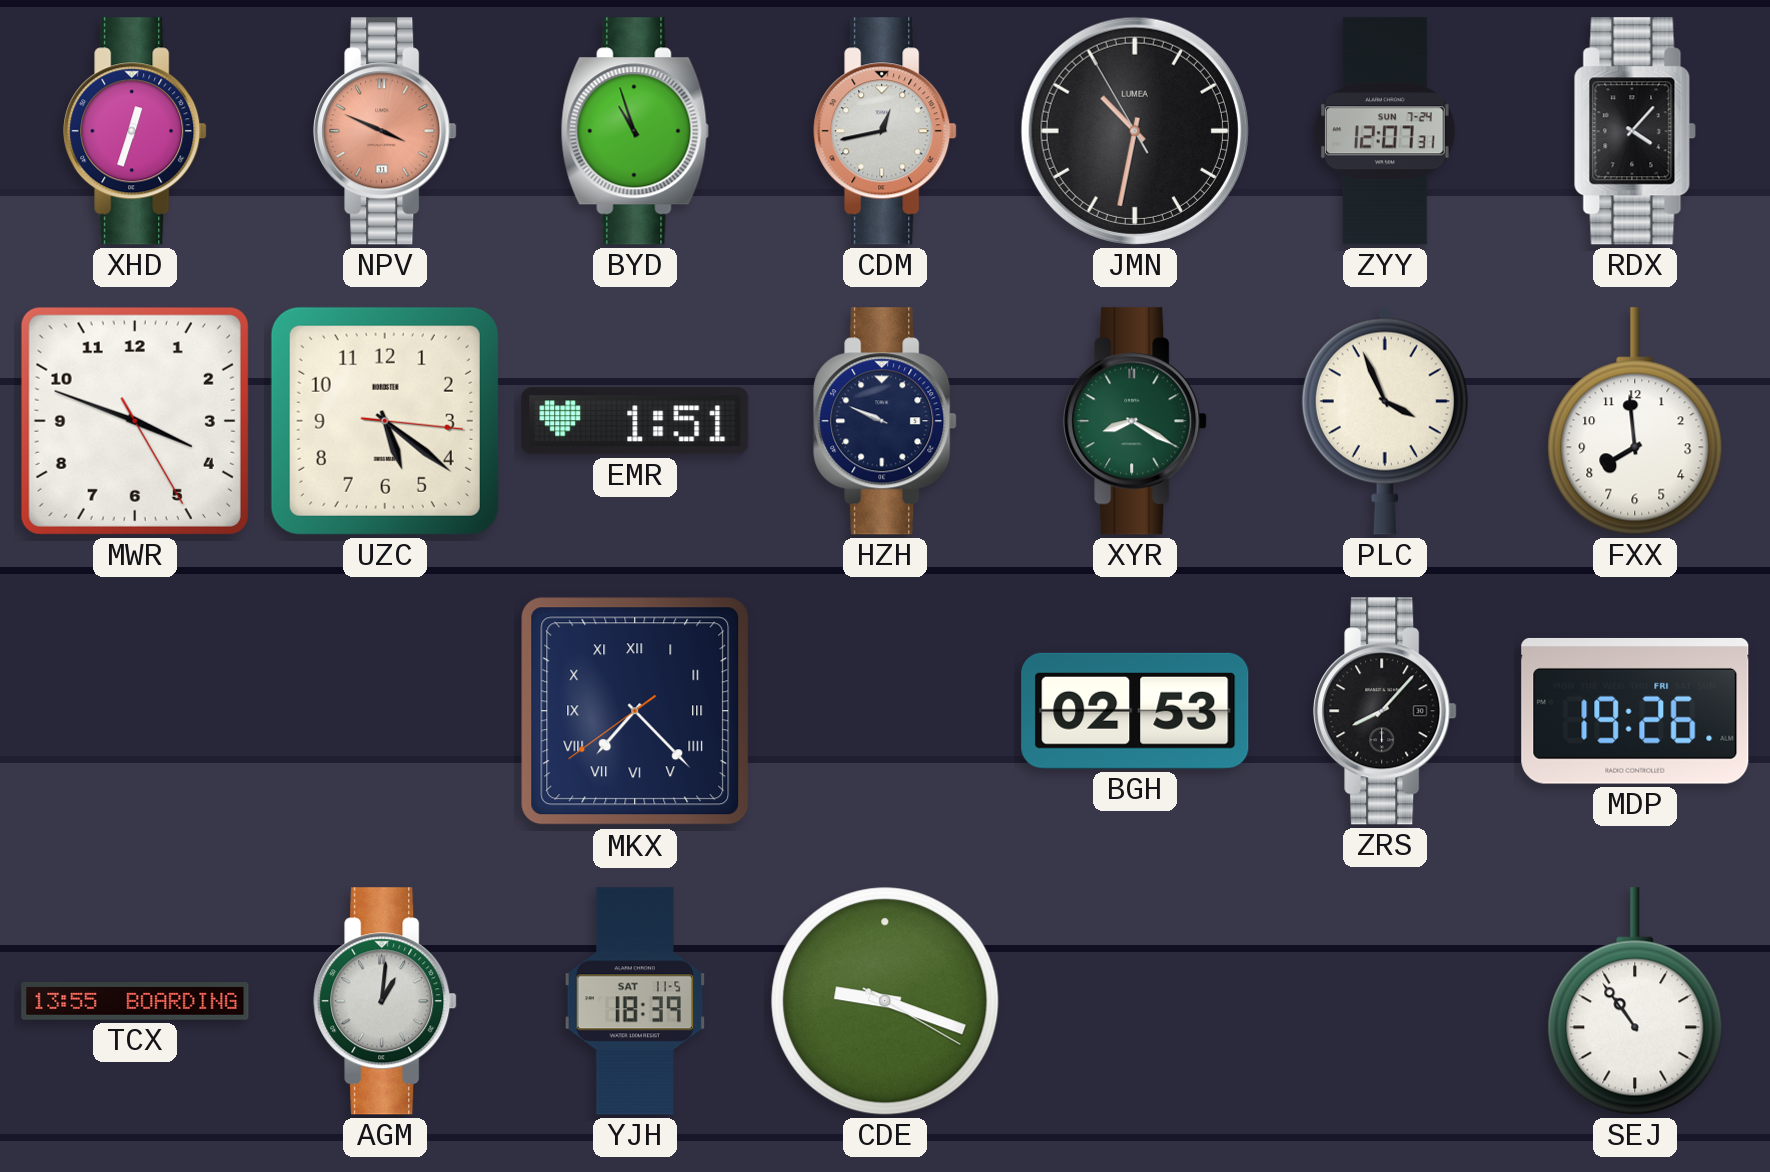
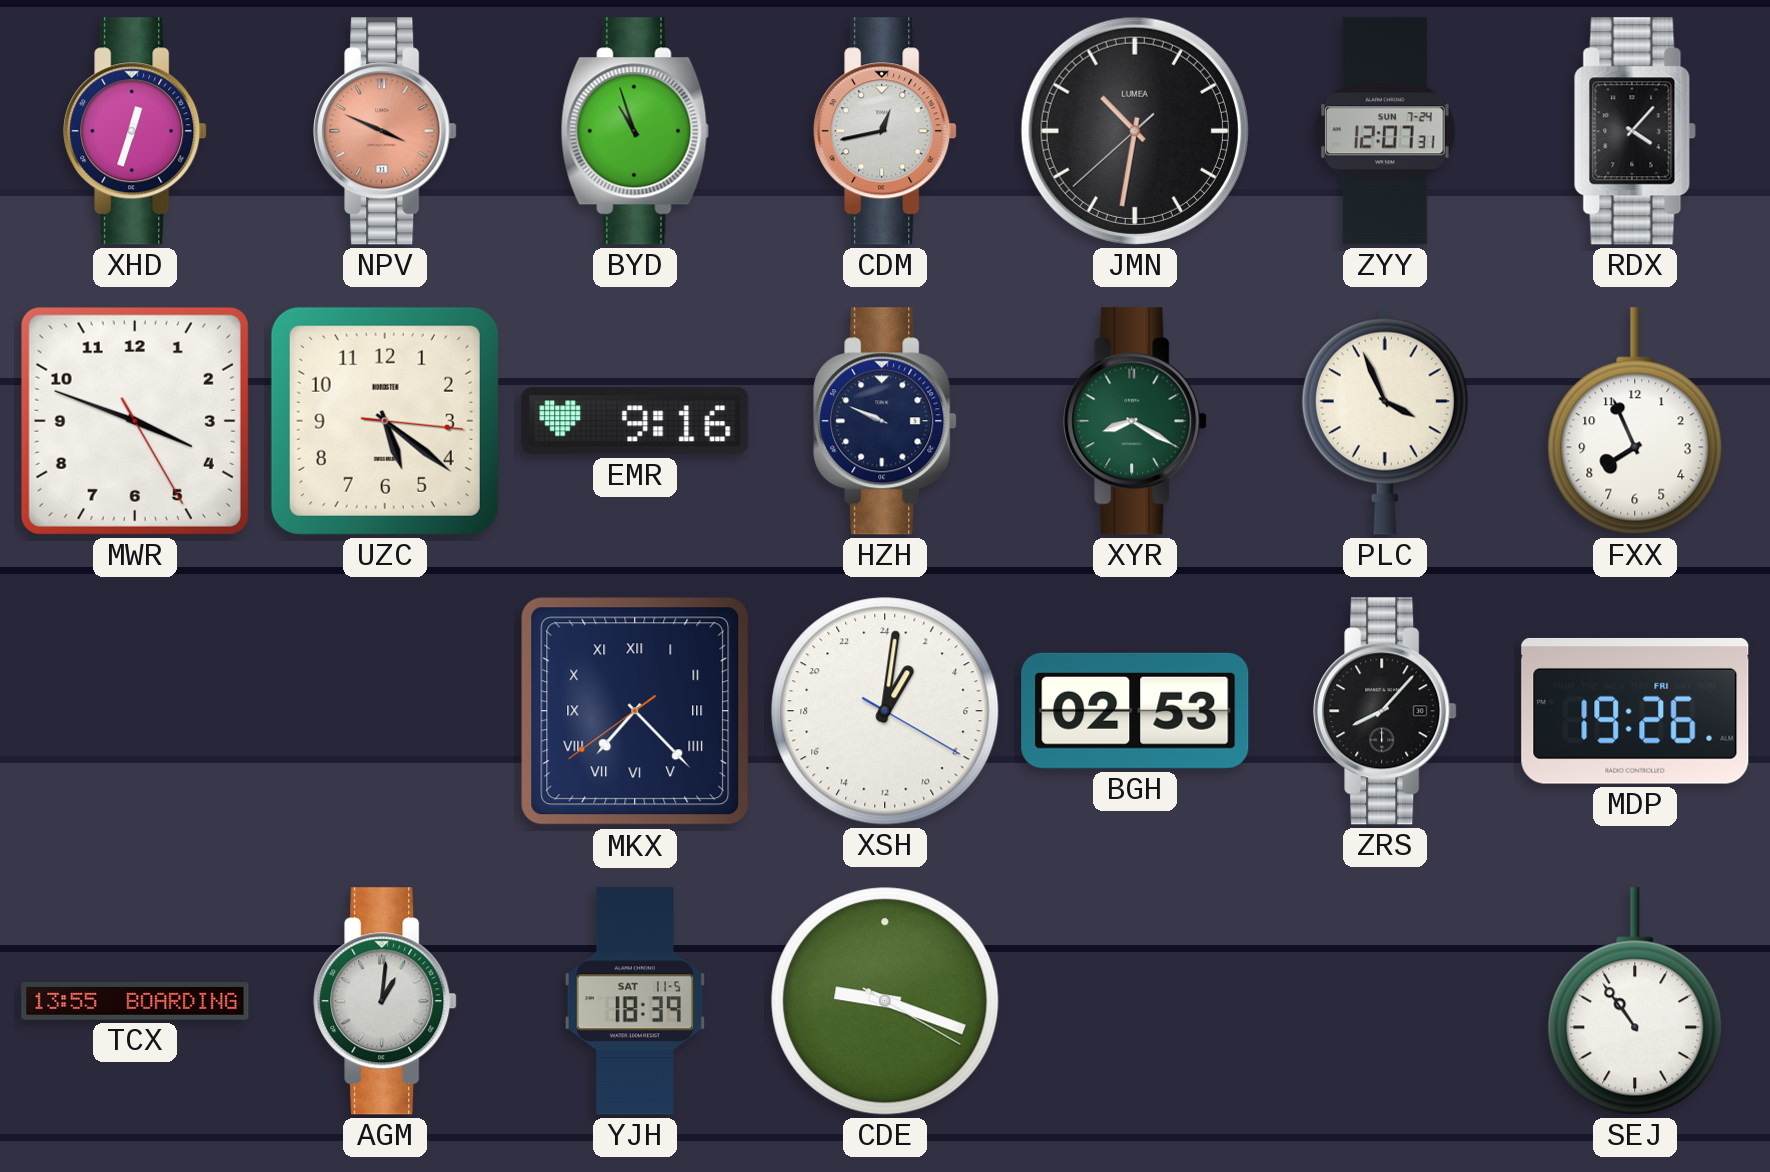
JMN: 10:31:55 -> 10:31:38
EMR: 1:51 -> 9:16
FXX: 7:59 -> 7:56
XSH: none -> 2:01
